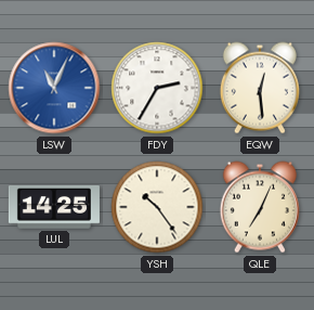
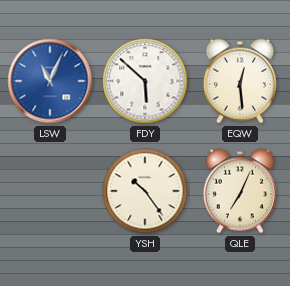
FDY: 2:35 -> 5:52
LUL: 14:25 -> none
